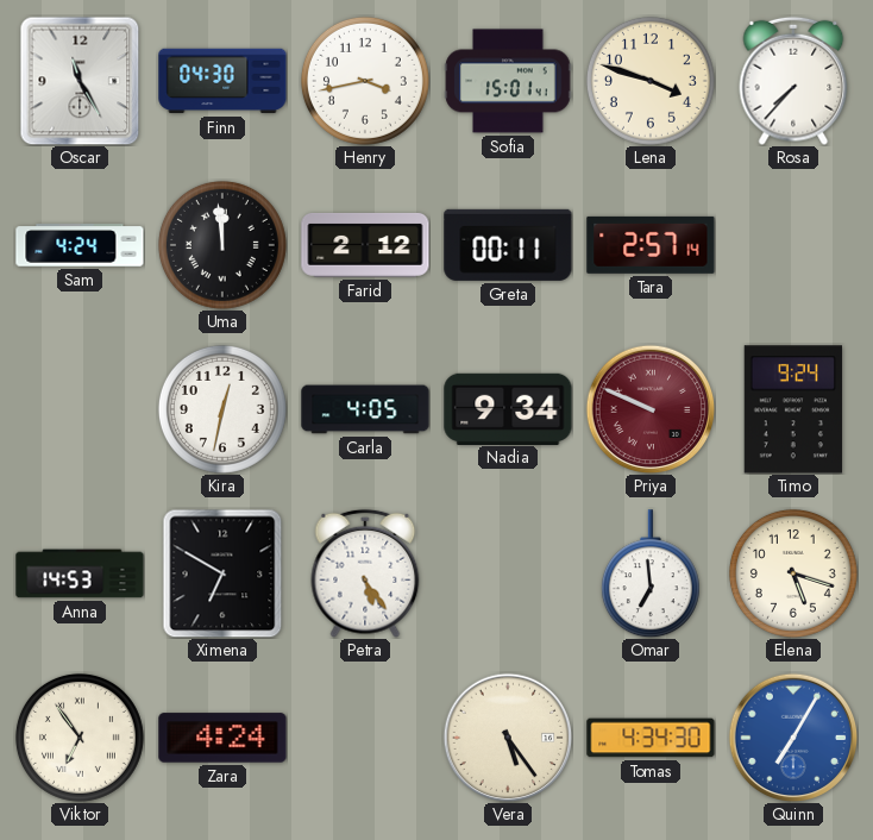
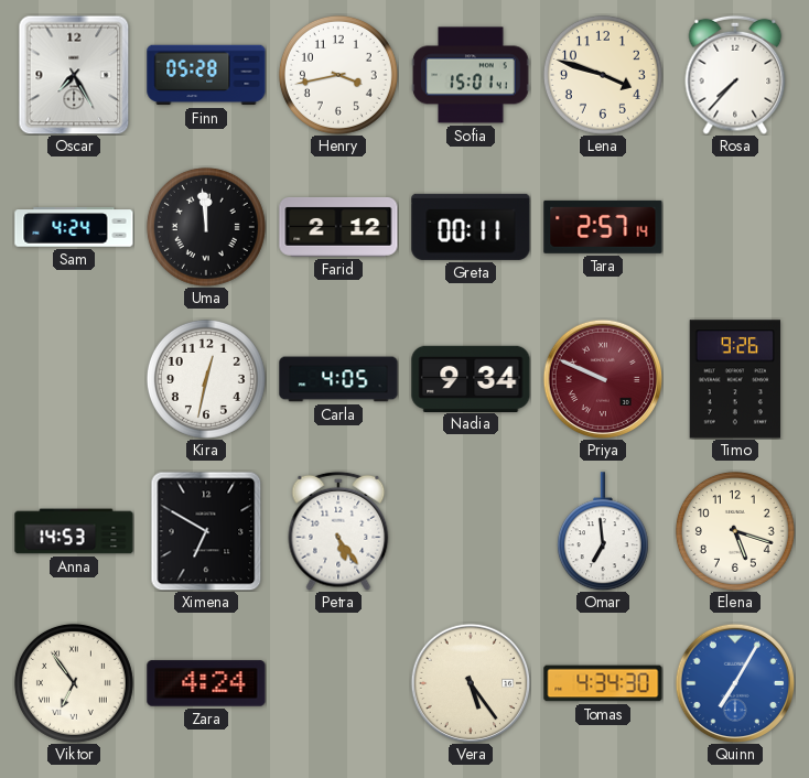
Oscar: 11:25 -> 7:25
Finn: 04:30 -> 05:28
Timo: 9:24 -> 9:26
